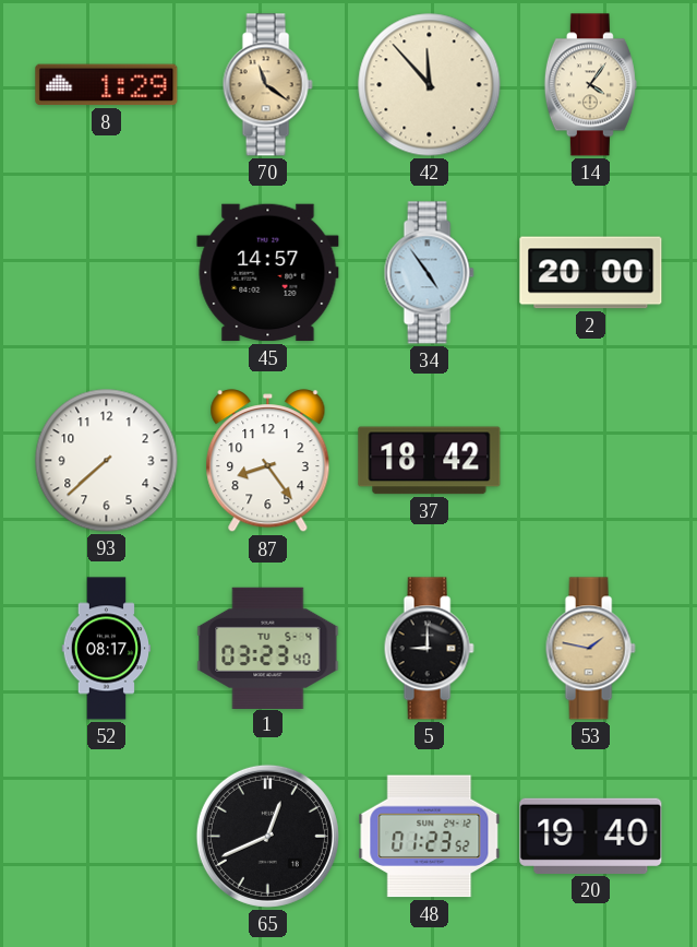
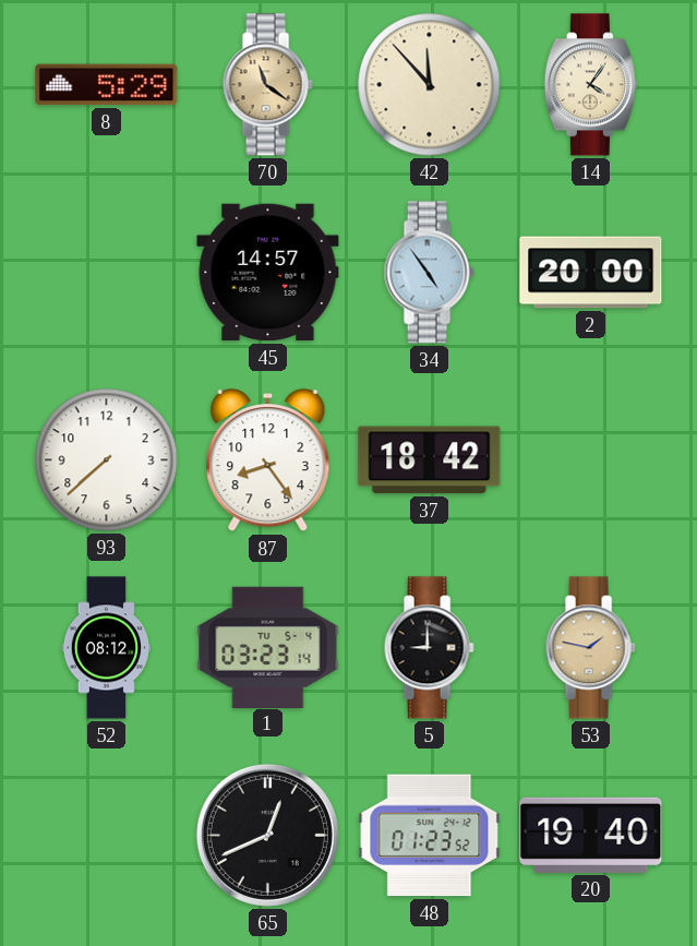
8: 1:29 -> 5:29
52: 08:17 -> 08:12
1: 03:23:40 -> 03:23:14
